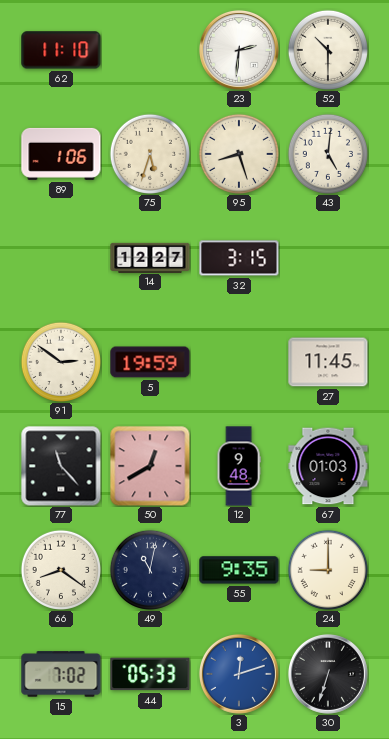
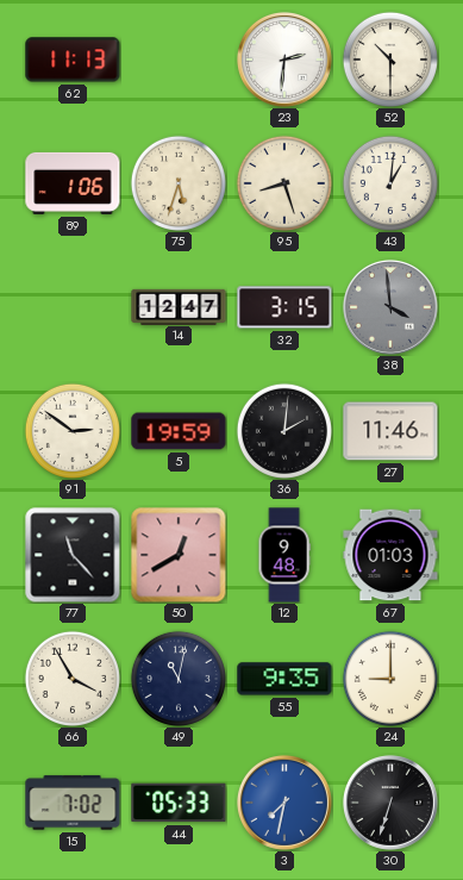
62: 11:10 -> 11:13
43: 5:01 -> 1:01
14: 12:27 -> 12:47
38: none -> 3:59
36: none -> 2:01
27: 11:45 -> 11:46
66: 8:21 -> 3:55
3: 12:12 -> 7:32
